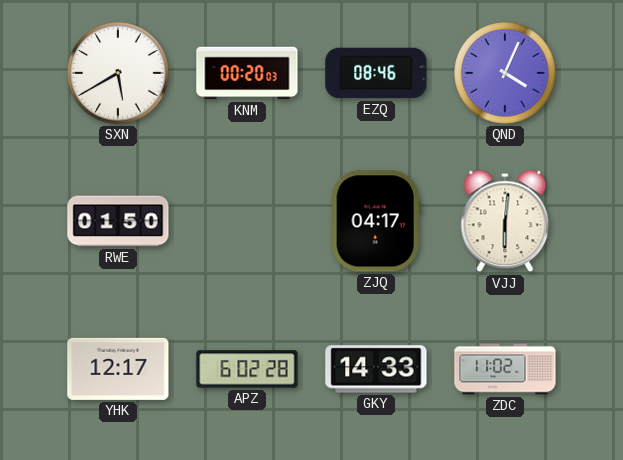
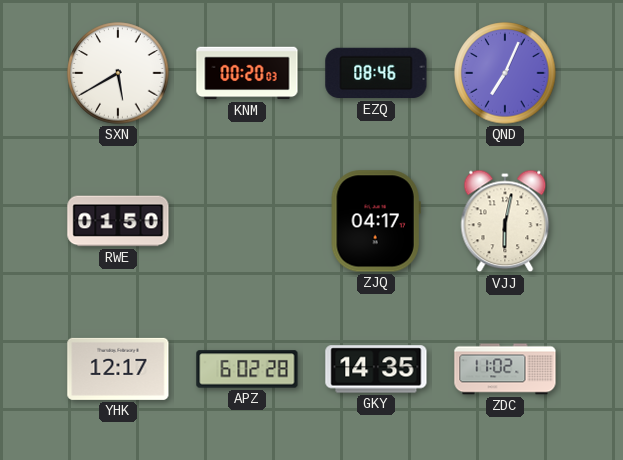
QND: 4:04 -> 7:04
VJJ: 6:01 -> 6:02
GKY: 14:33 -> 14:35
